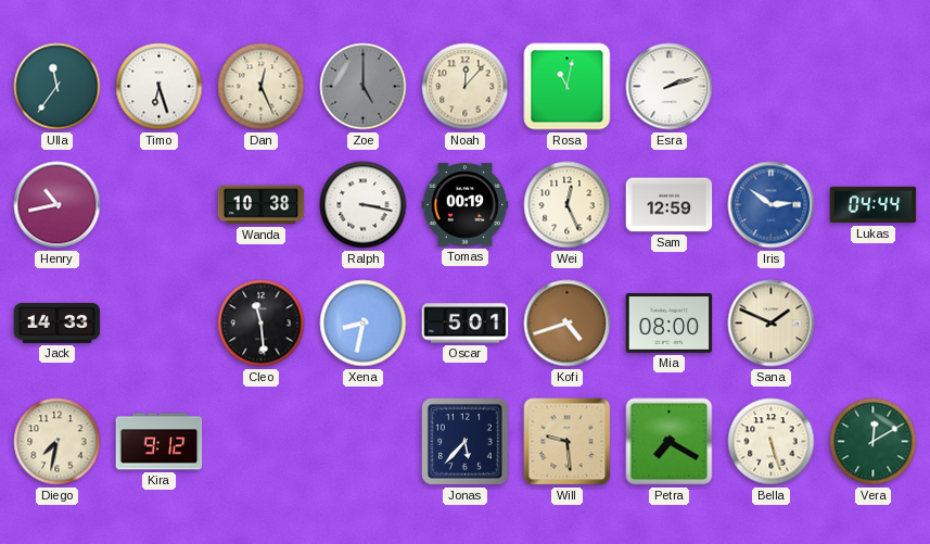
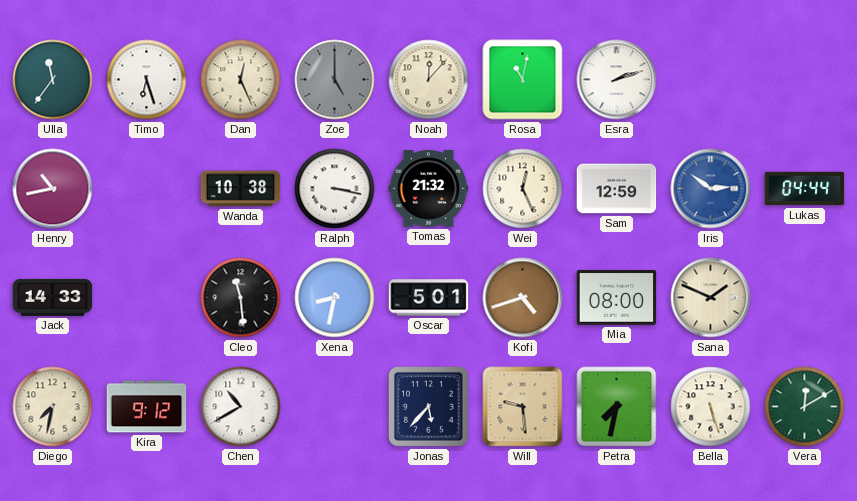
Tomas: 00:19 -> 21:32
Chen: none -> 10:40
Petra: 7:20 -> 7:32
